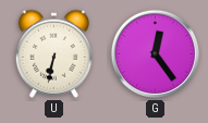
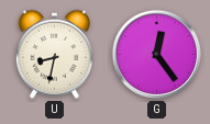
U: 6:32 -> 8:32
